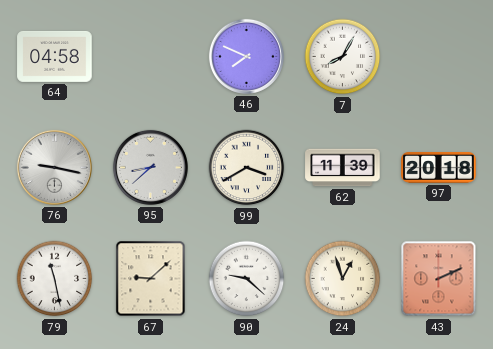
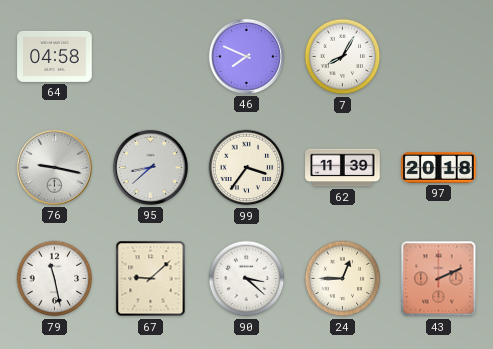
99: 3:40 -> 3:36
90: 9:22 -> 3:22
24: 12:57 -> 12:45
